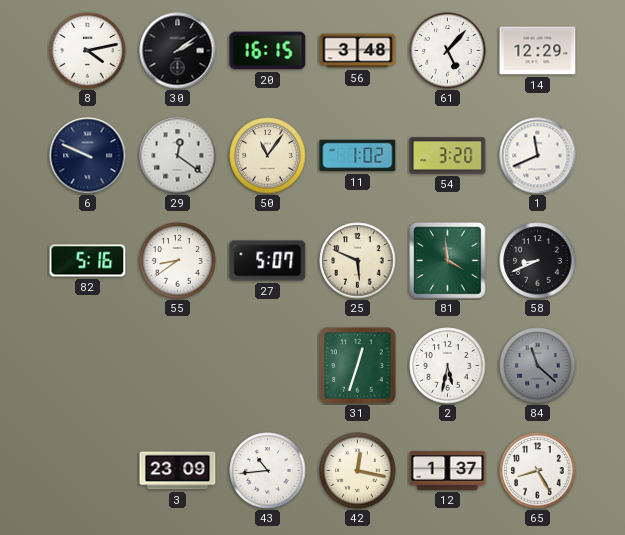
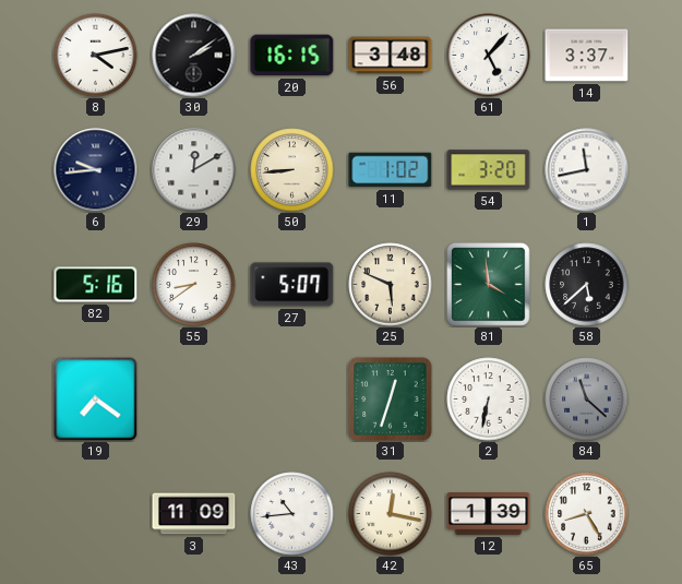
14: 12:29 -> 3:37
6: 9:49 -> 9:44
29: 12:21 -> 12:10
50: 11:06 -> 8:44
1: 11:41 -> 11:43
58: 8:41 -> 5:38
19: none -> 7:21
2: 5:32 -> 6:32
3: 23:09 -> 11:09
12: 1:37 -> 1:39
